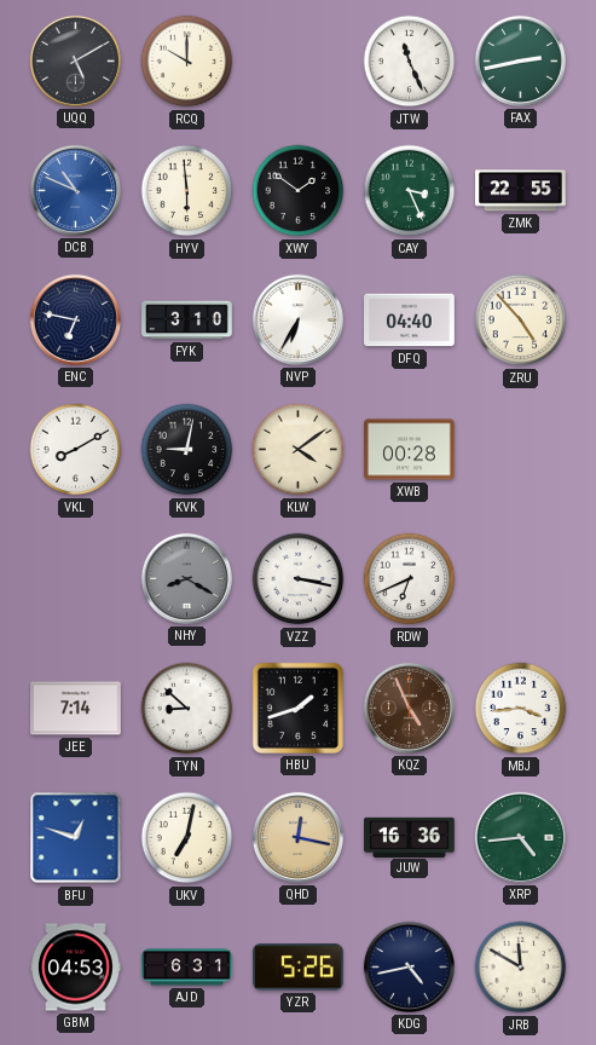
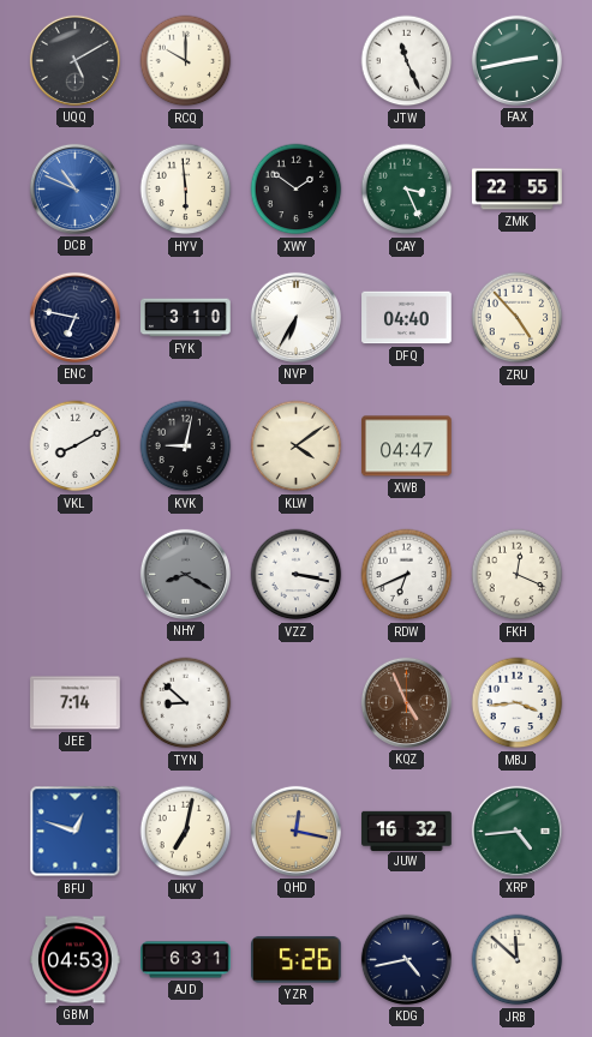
XWB: 00:28 -> 04:47
FKH: none -> 12:19
HBU: 1:42 -> none
JUW: 16:36 -> 16:32
JRB: 11:50 -> 11:52
